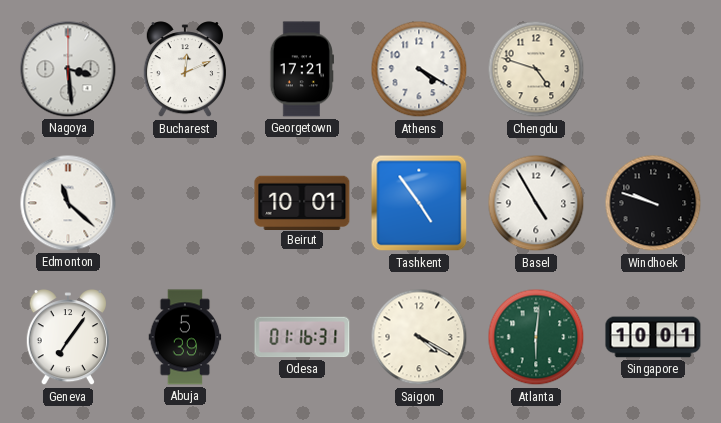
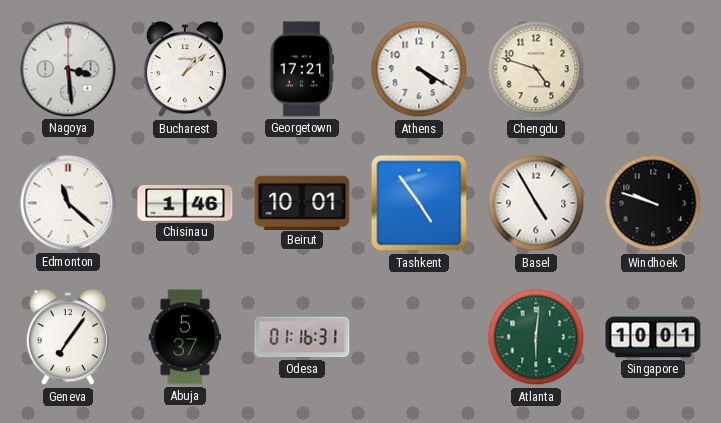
Bucharest: 12:11 -> 1:08
Chisinau: none -> 1:46
Abuja: 5:39 -> 5:37
Saigon: 4:20 -> none
